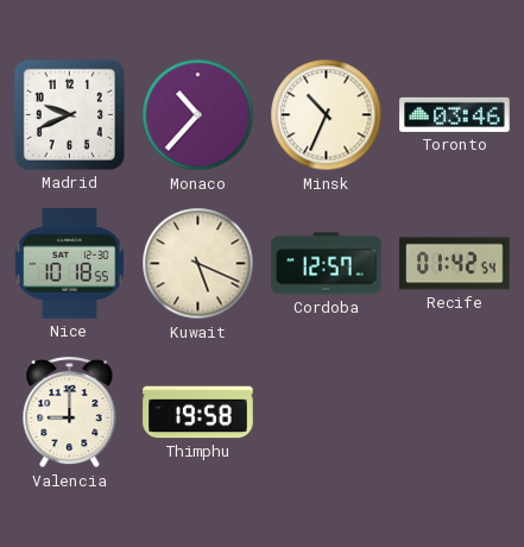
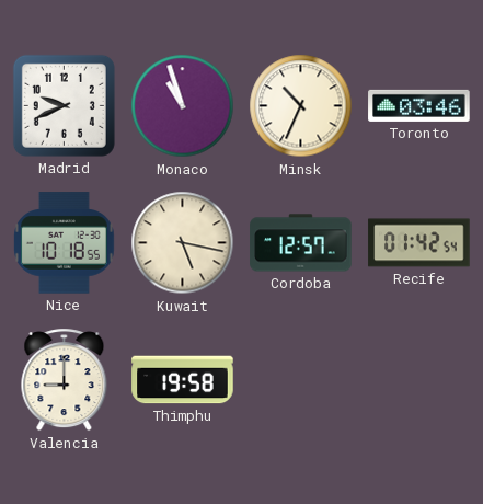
Monaco: 10:37 -> 10:57
Kuwait: 5:19 -> 5:17
